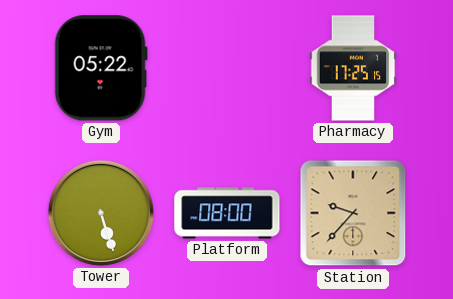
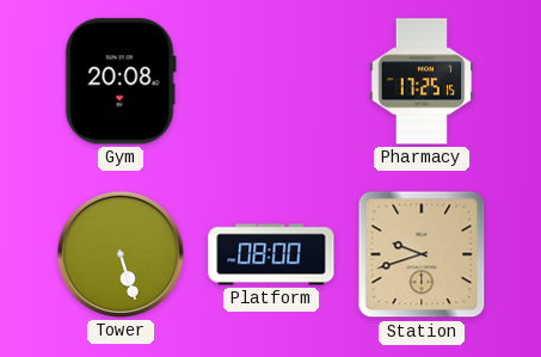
Gym: 05:22 -> 20:08
Station: 9:37 -> 9:42
